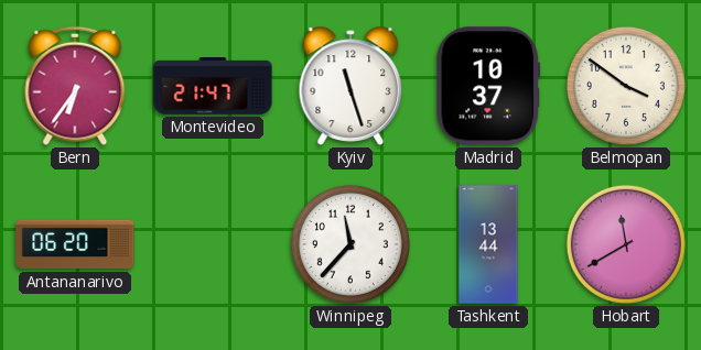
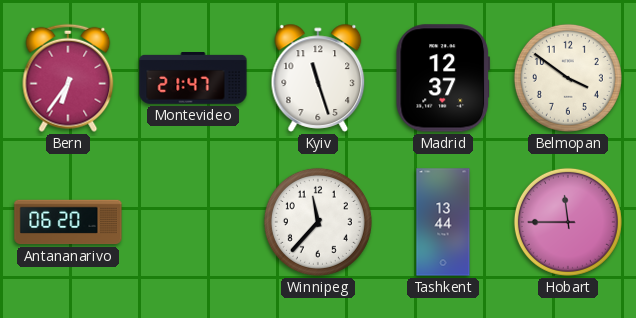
Madrid: 10:37 -> 12:37
Hobart: 11:40 -> 11:45
